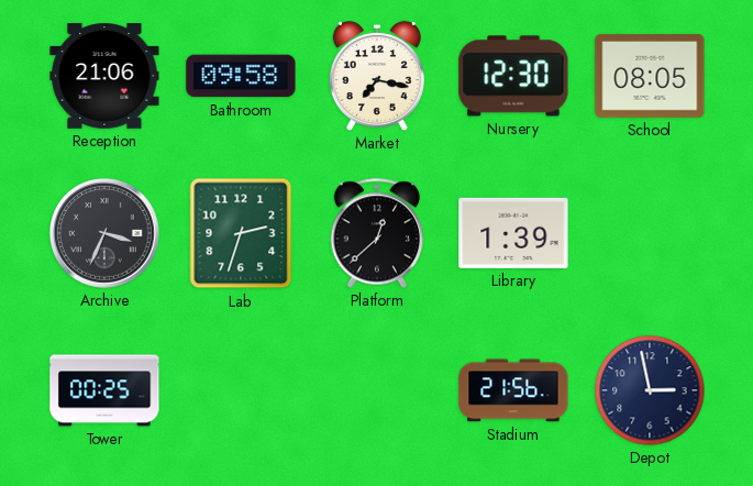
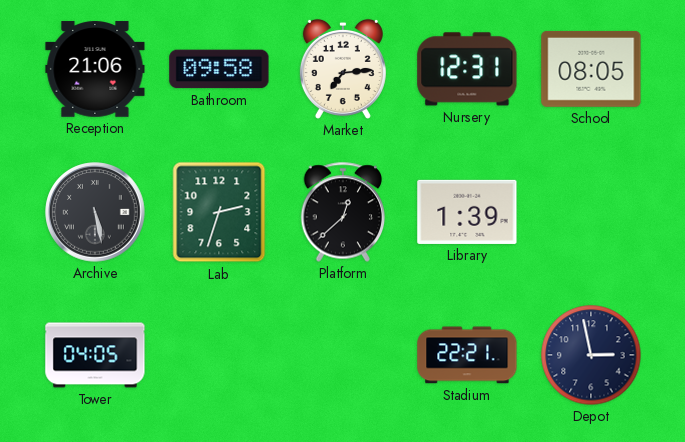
Market: 7:17 -> 7:14
Nursery: 12:30 -> 12:31
Archive: 3:34 -> 5:28
Tower: 00:25 -> 04:05
Stadium: 21:56 -> 22:21
